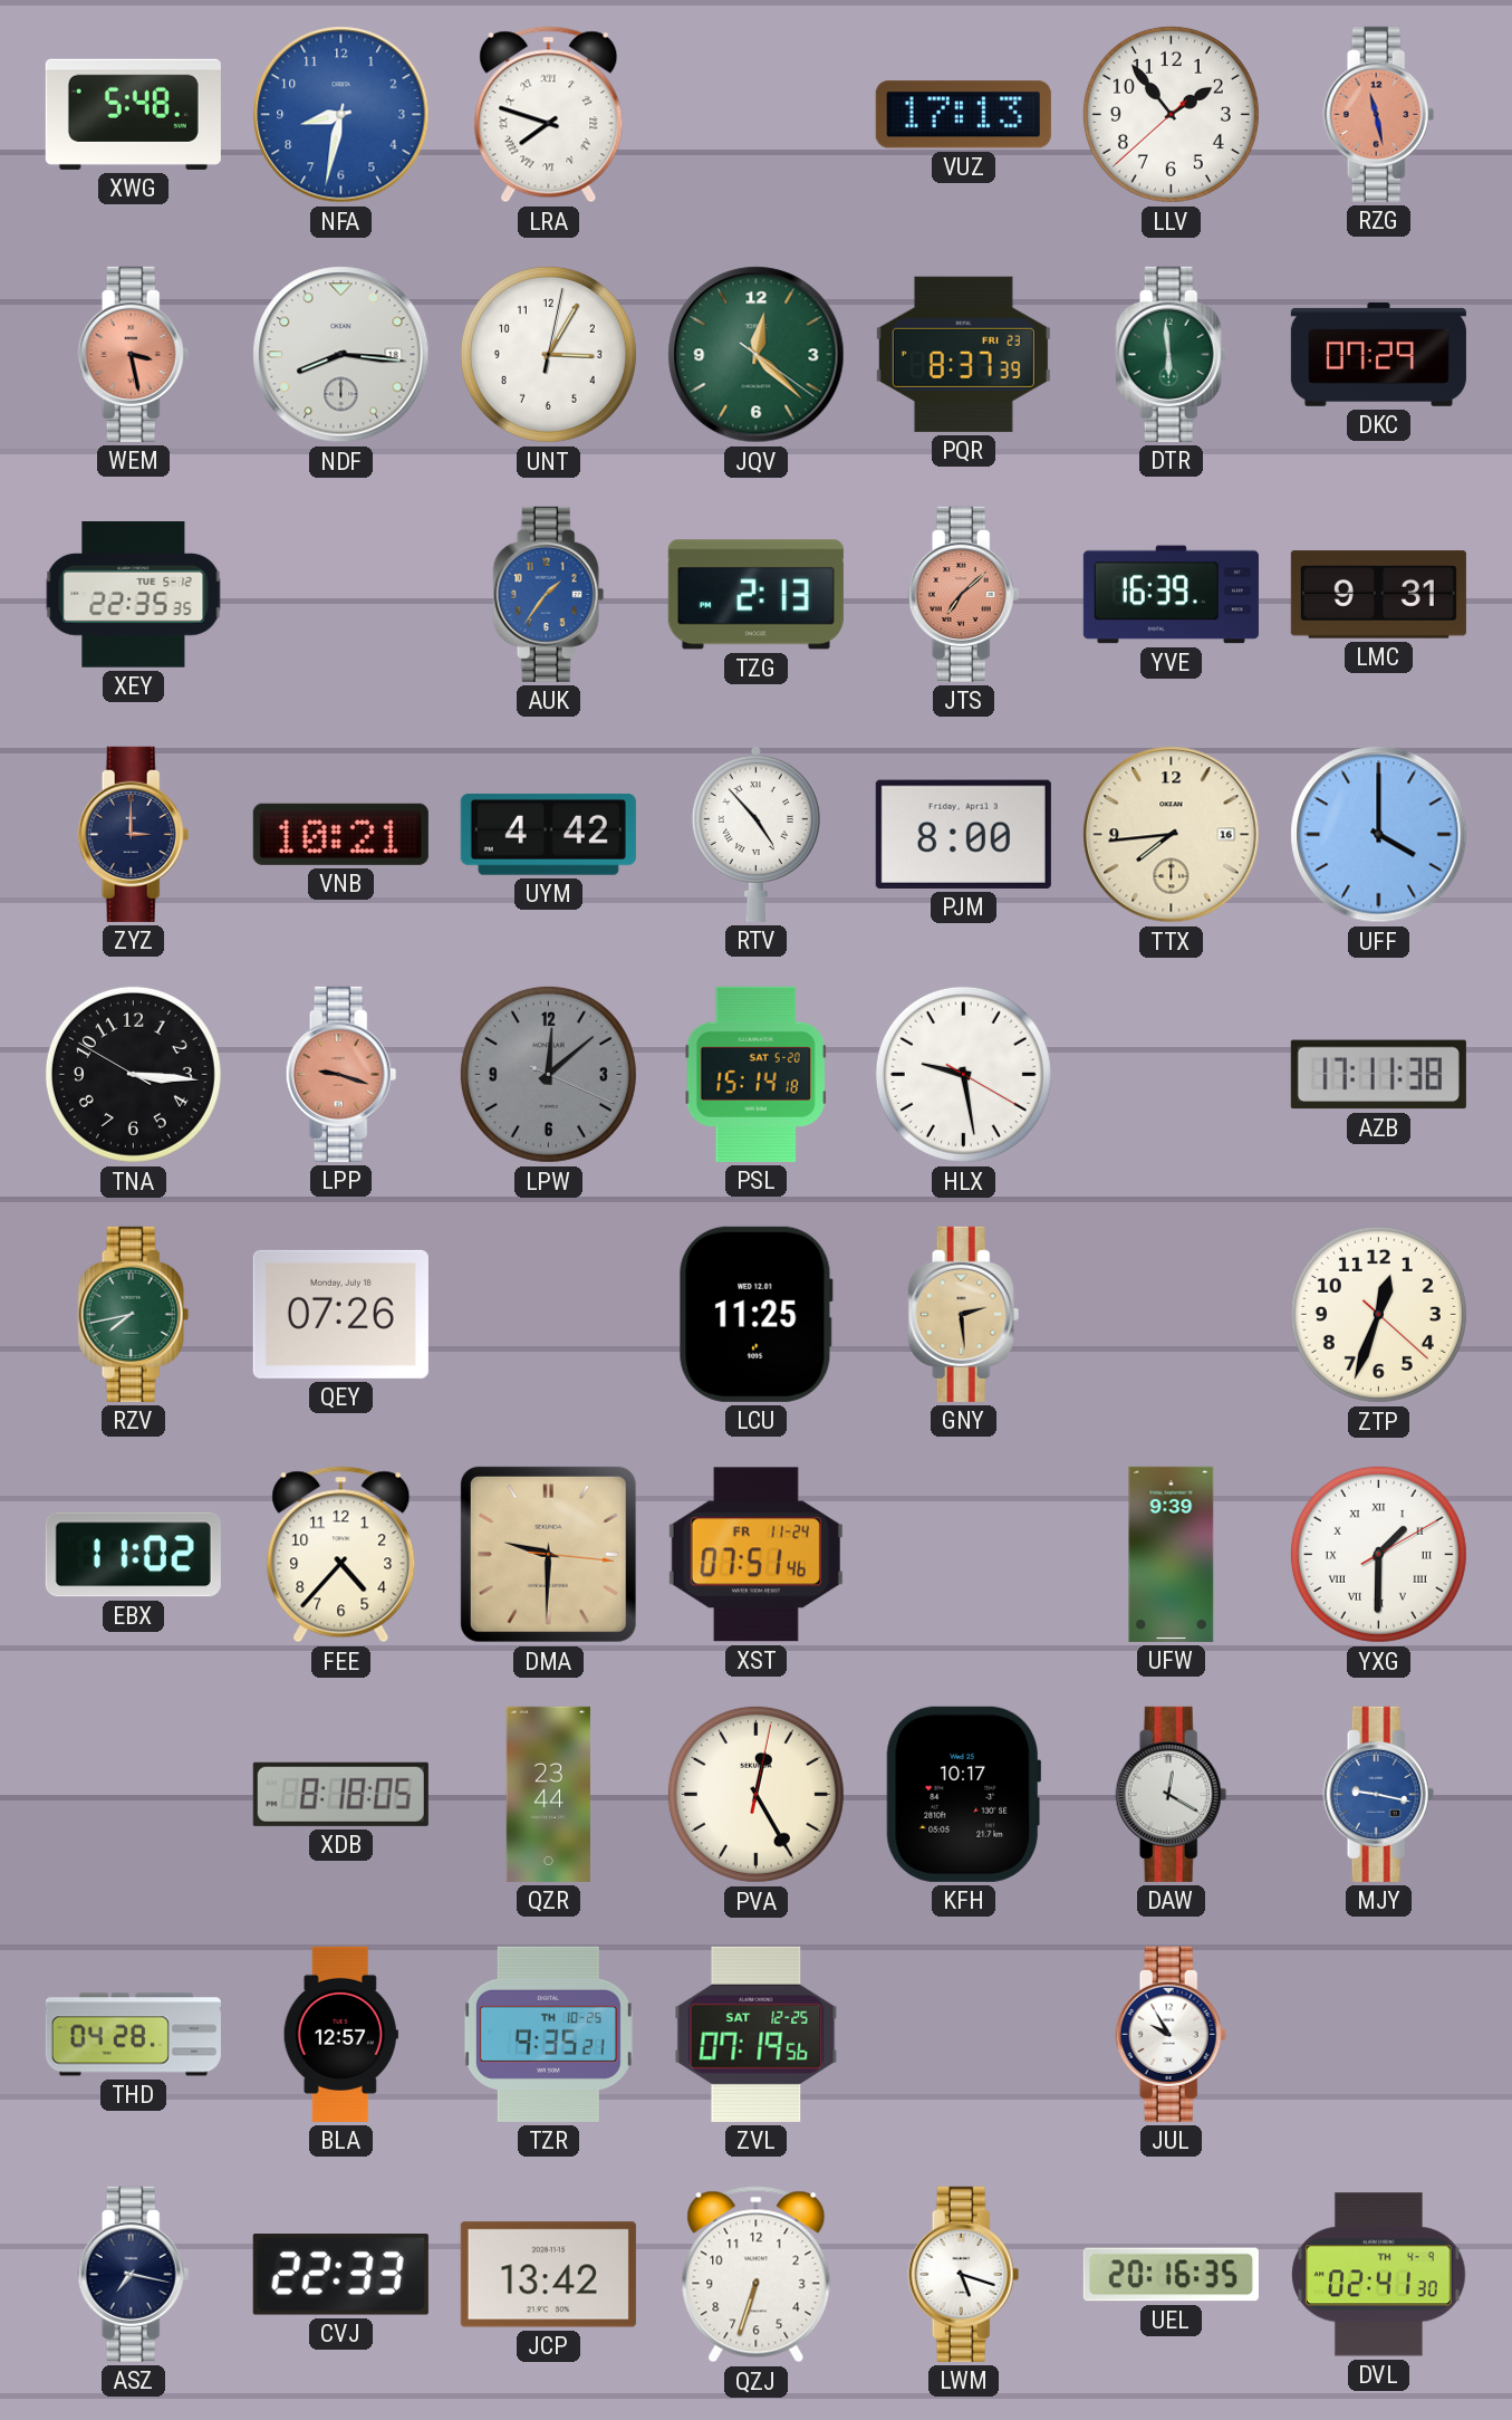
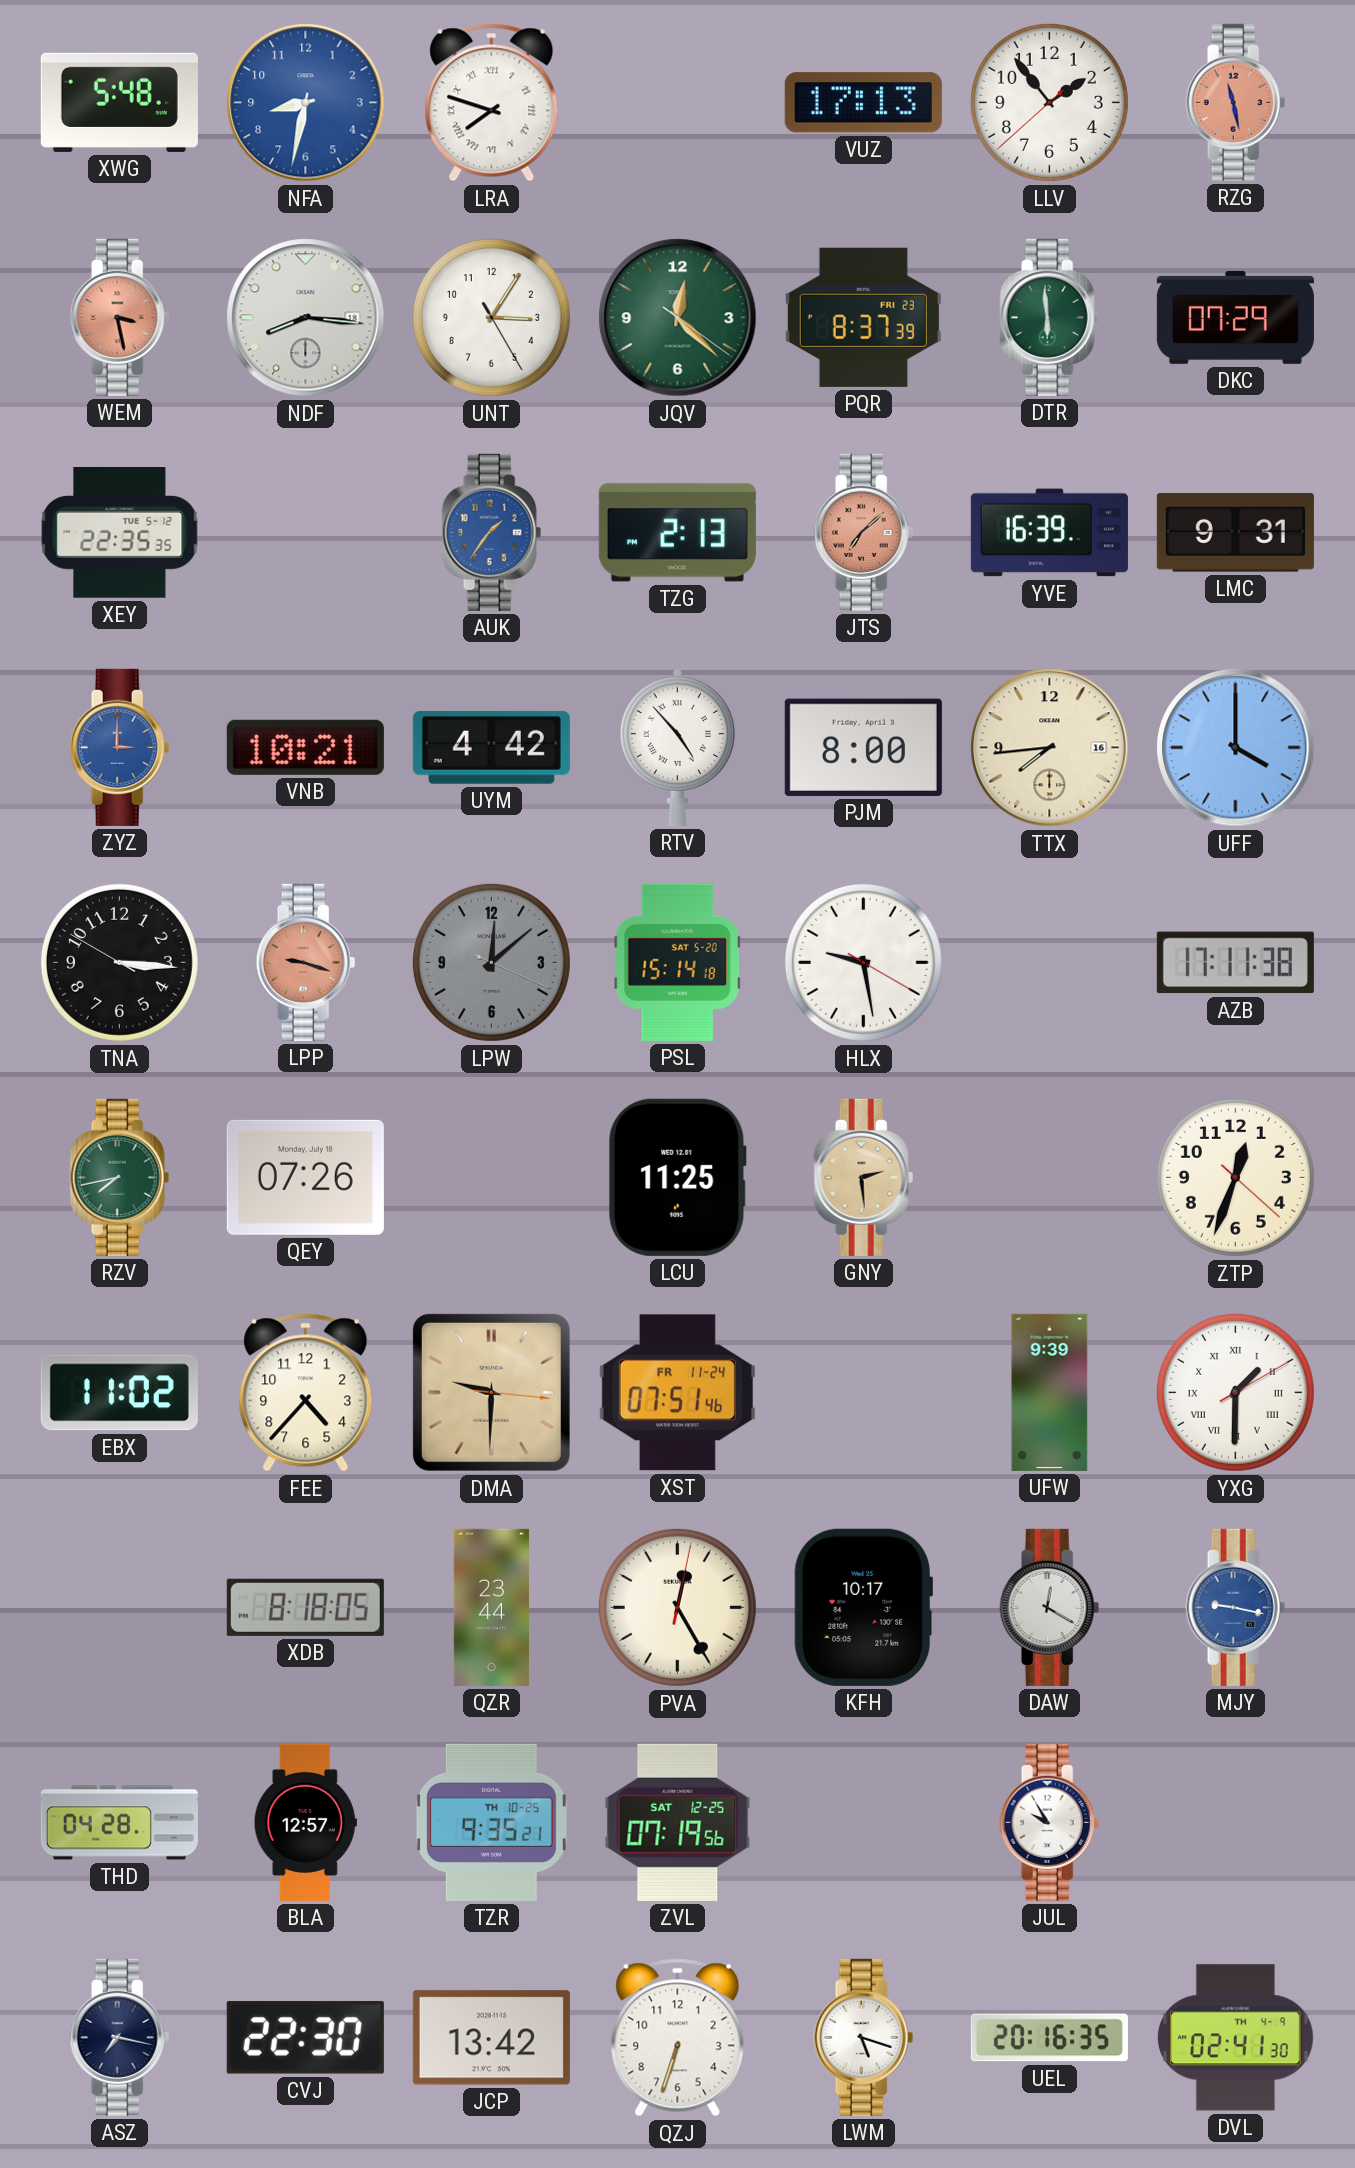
UNT: 3:05:02 -> 3:05:25
ZYZ dial: navy -> blue
CVJ: 22:33 -> 22:30
